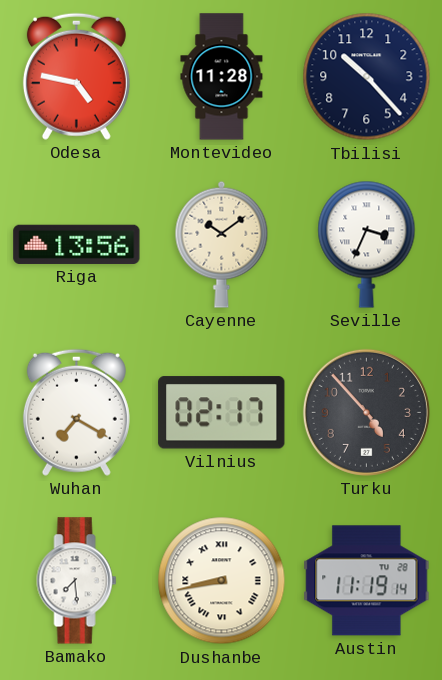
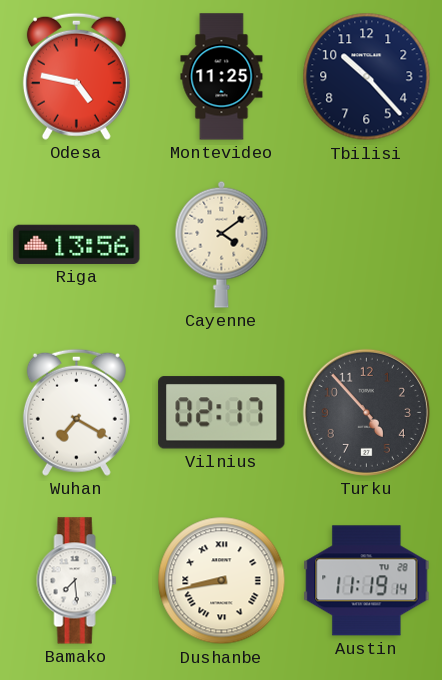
Montevideo: 11:28 -> 11:25
Cayenne: 10:09 -> 4:09
Seville: 3:34 -> none
